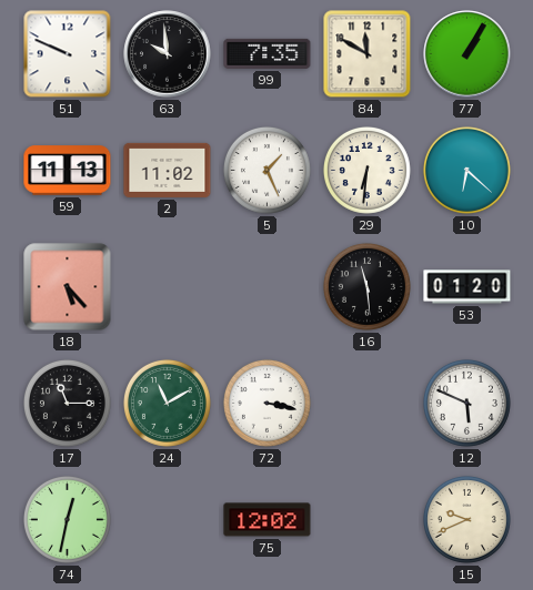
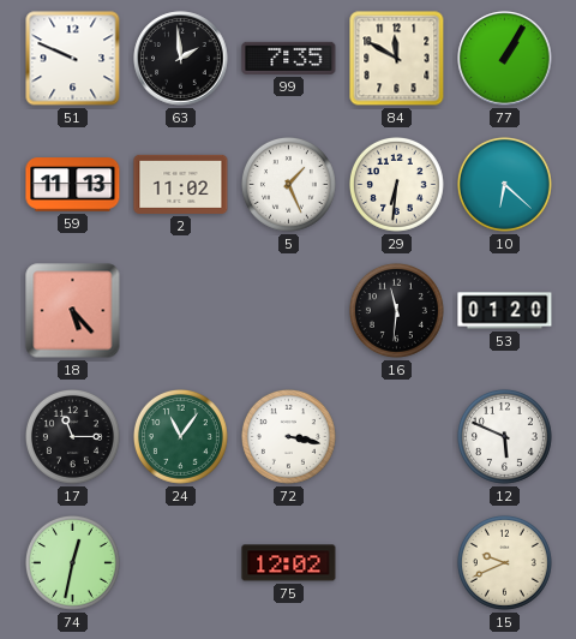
63: 9:59 -> 1:59
16: 11:29 -> 11:31
24: 11:10 -> 11:06
